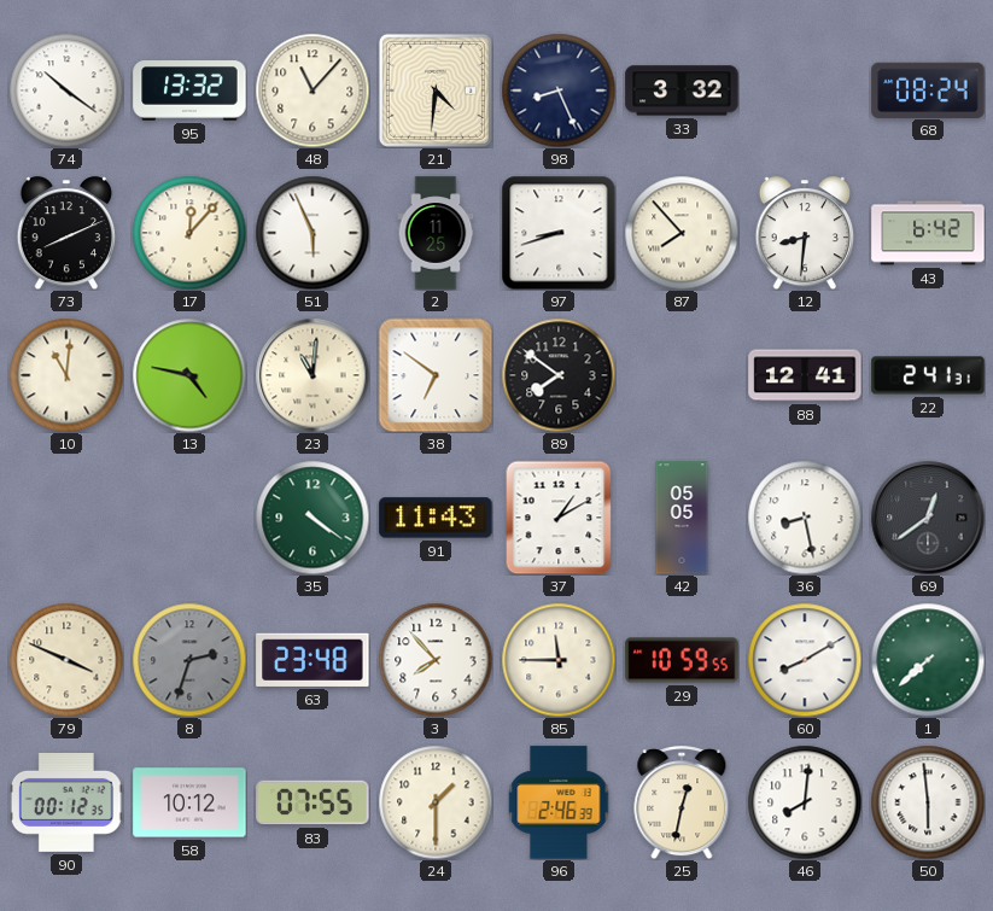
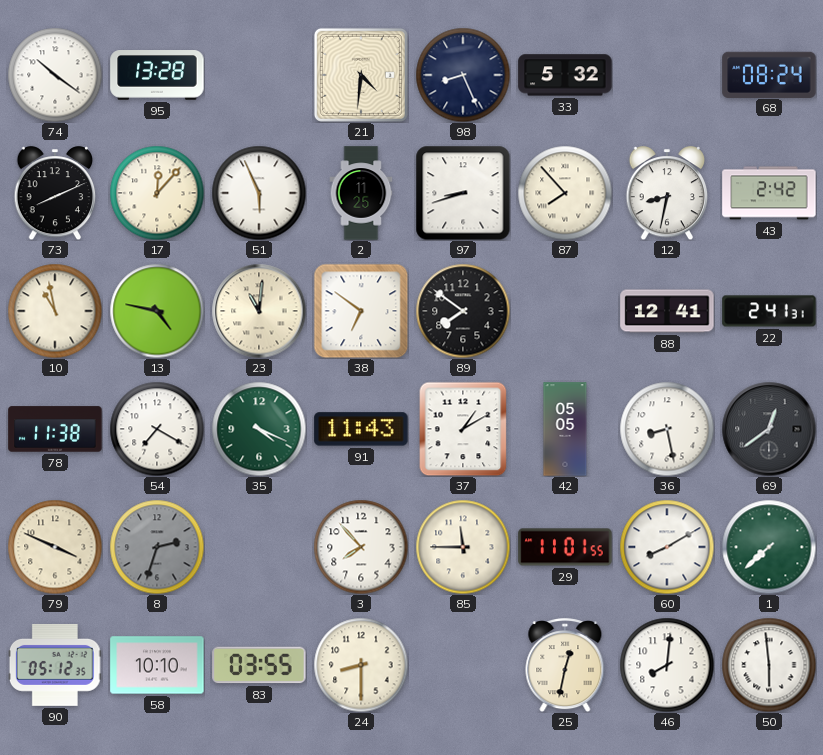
95: 13:32 -> 13:28
48: 11:07 -> none
33: 3:32 -> 5:32
12: 8:31 -> 8:32
43: 6:42 -> 2:42
10: 11:01 -> 10:58
78: none -> 11:38
54: none -> 7:20
35: 4:21 -> 4:19
63: 23:48 -> none
29: 10:59 -> 11:01
90: 00:12 -> 05:12
58: 10:12 -> 10:10
83: 07:55 -> 03:55
24: 1:30 -> 8:30
96: 2:46 -> none
